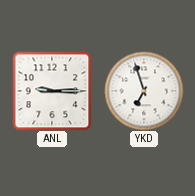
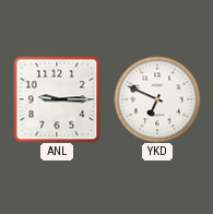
YKD: 6:57 -> 6:49
